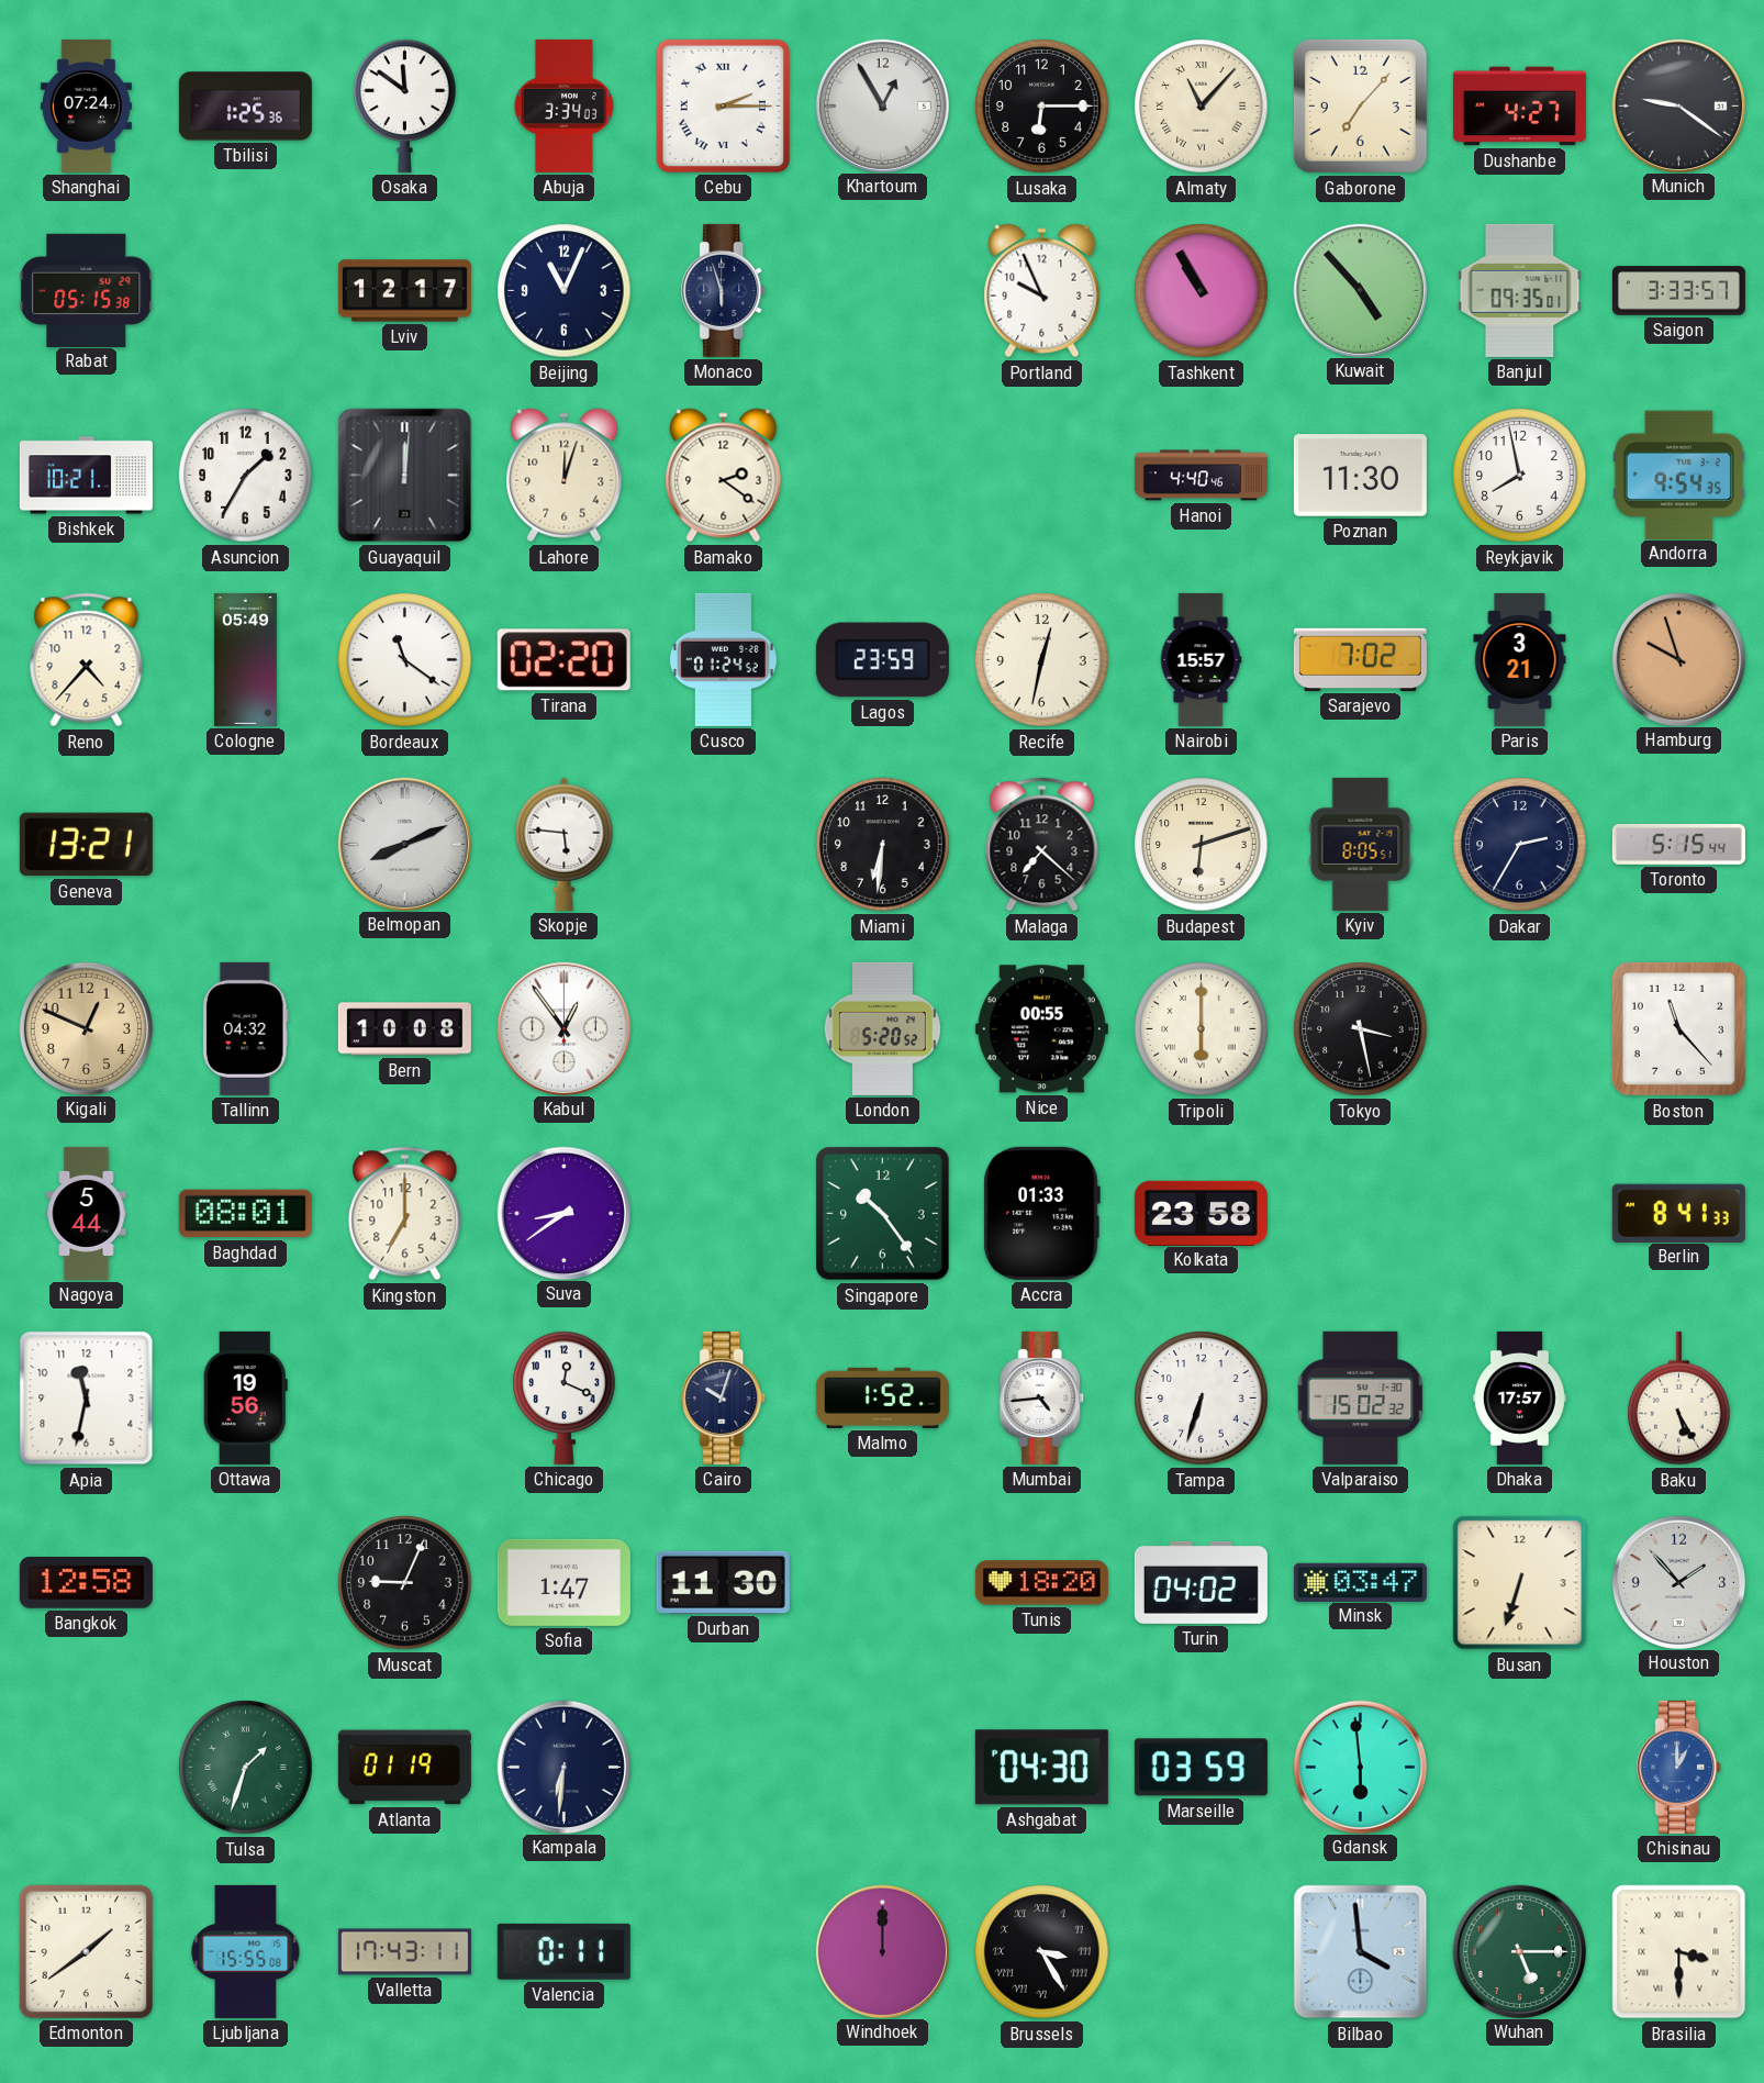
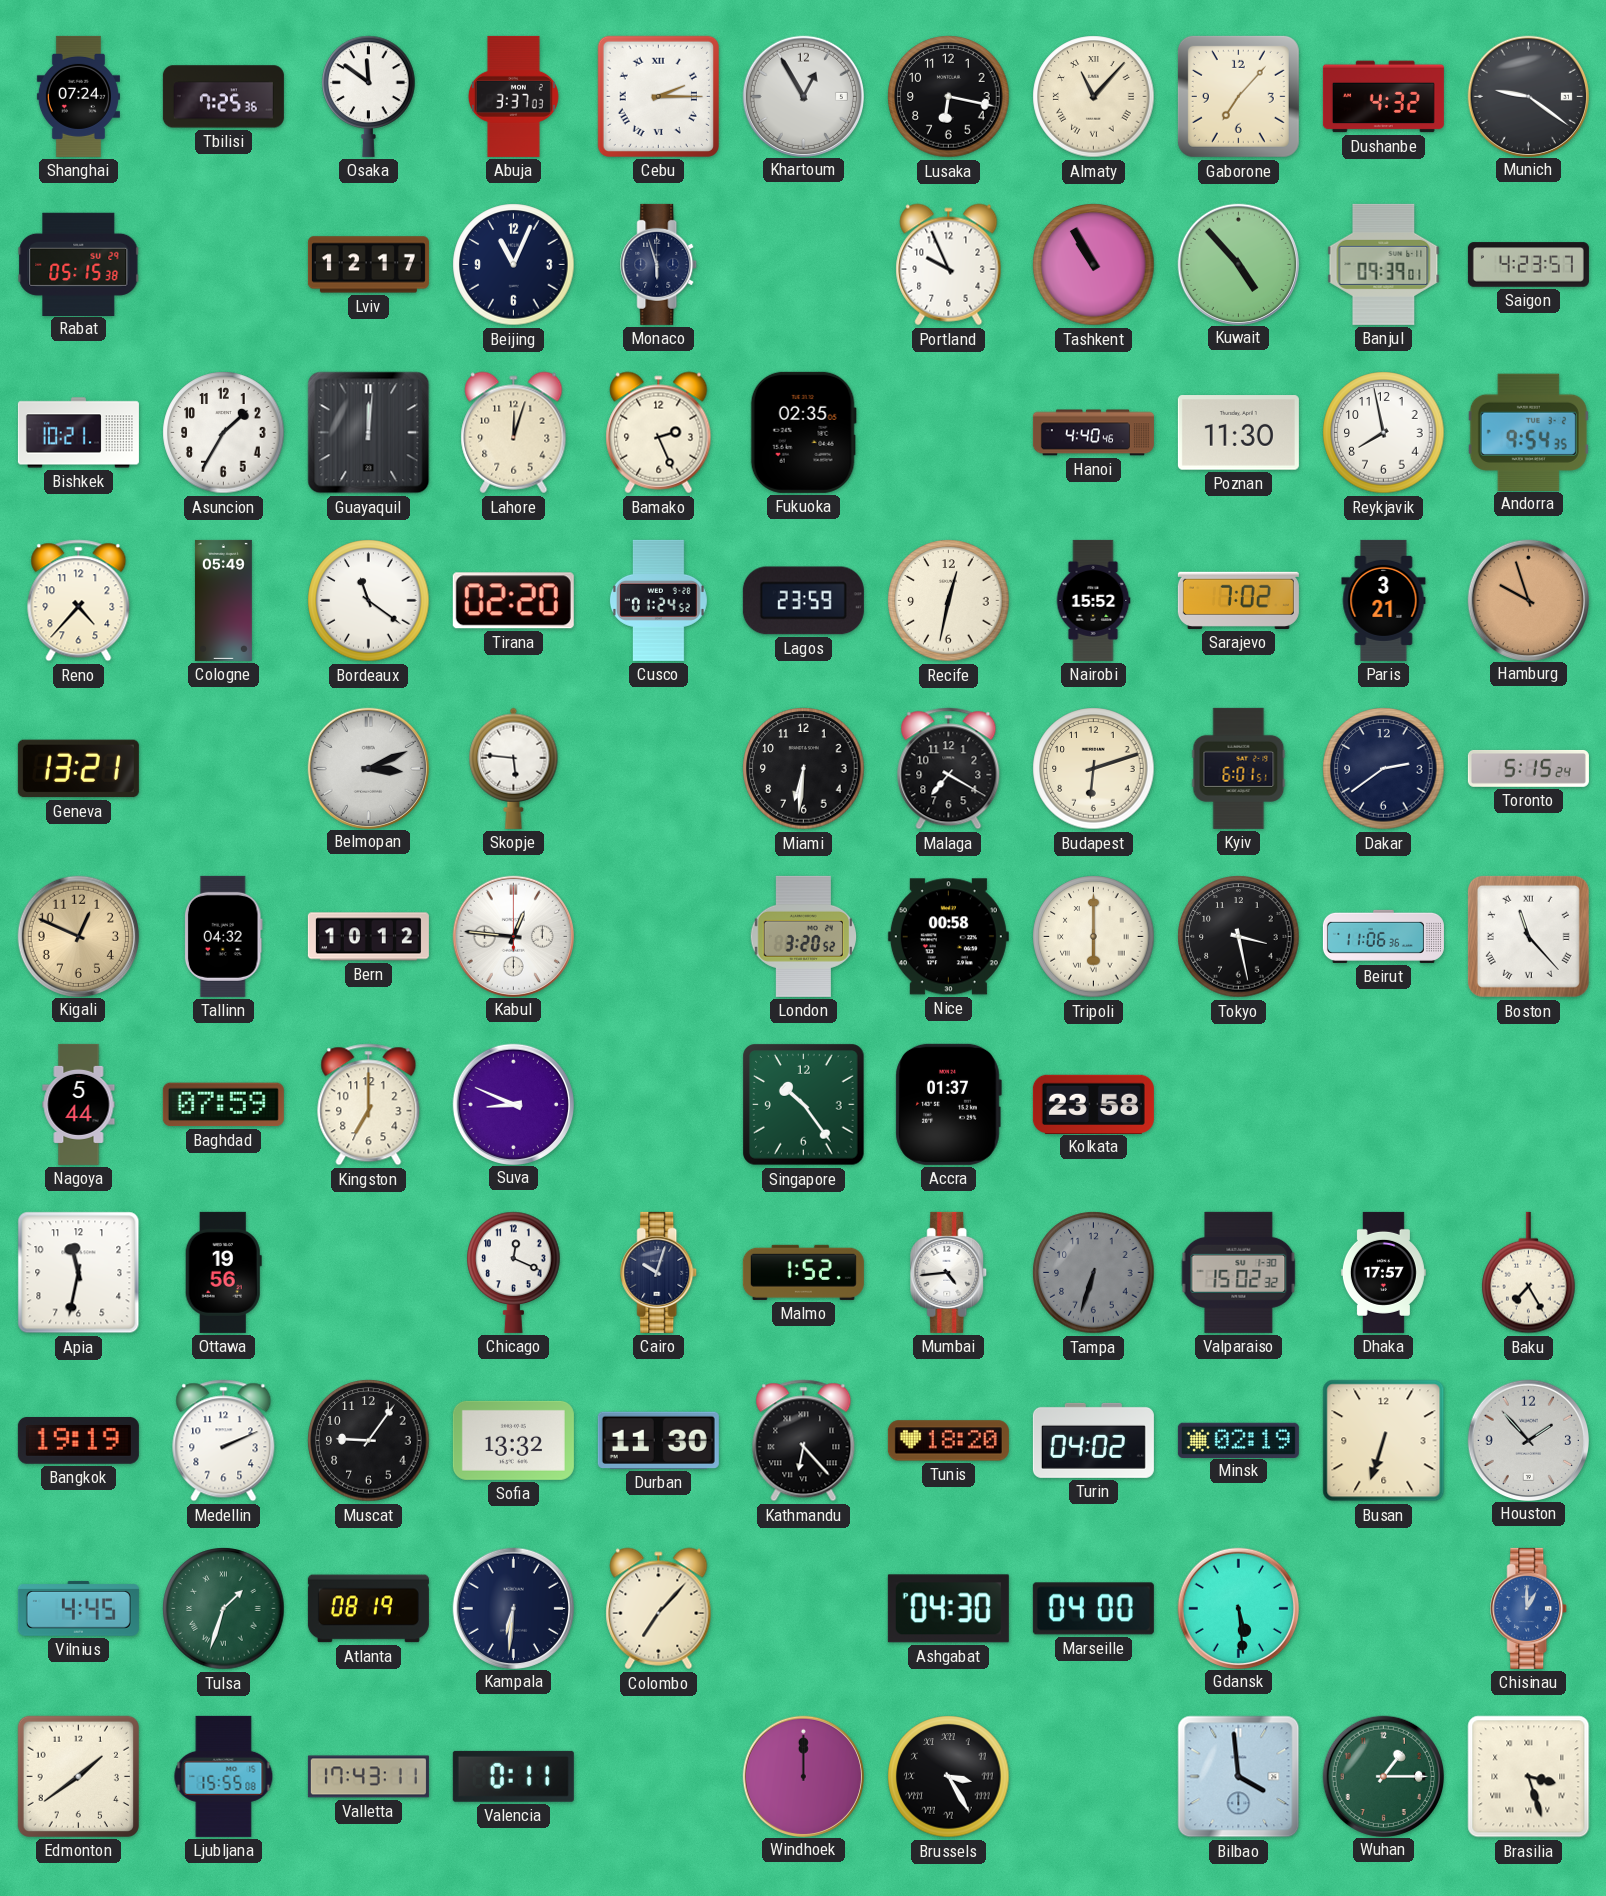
Tbilisi: 1:25 -> 7:25
Abuja: 3:34 -> 3:37
Lusaka: 6:15 -> 6:17
Dushanbe: 4:27 -> 4:32
Banjul: 09:35 -> 09:39
Saigon: 3:33 -> 4:23
Bamako: 2:21 -> 2:26
Fukuoka: none -> 02:35
Nairobi: 15:57 -> 15:52
Belmopan: 8:11 -> 3:11
Malaga: 7:22 -> 7:20
Kyiv: 8:05 -> 6:01
Dakar: 2:35 -> 2:39
Toronto: 5:15:44 -> 5:15:24
Bern: 10:08 -> 10:12
Kabul: 12:54 -> 12:46
London: 5:20 -> 3:20
Nice: 00:55 -> 00:58
Beirut: none -> 11:06
Boston numerals: Arabic -> Roman
Baghdad: 08:01 -> 07:59
Suva: 8:39 -> 8:49
Accra: 01:33 -> 01:37
Berlin: 8:41 -> none
Tampa dial: white -> grey
Baku: 5:25 -> 7:25
Bangkok: 12:58 -> 19:19
Medellin: none -> 2:11
Muscat: 9:04 -> 9:06
Sofia: 1:47 -> 13:32
Kathmandu: none -> 6:23
Minsk: 03:47 -> 02:19
Vilnius: none -> 4:45
Atlanta: 01:19 -> 08:19
Colombo: none -> 7:07
Marseille: 03:59 -> 04:00
Gdansk: 5:59 -> 5:29
Wuhan: 5:15 -> 1:15
Brasilia: 3:30 -> 3:27
